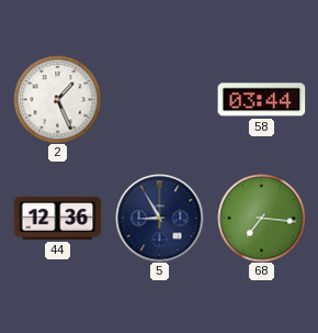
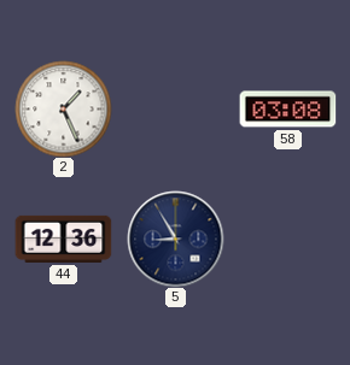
58: 03:44 -> 03:08
68: 7:16 -> none
